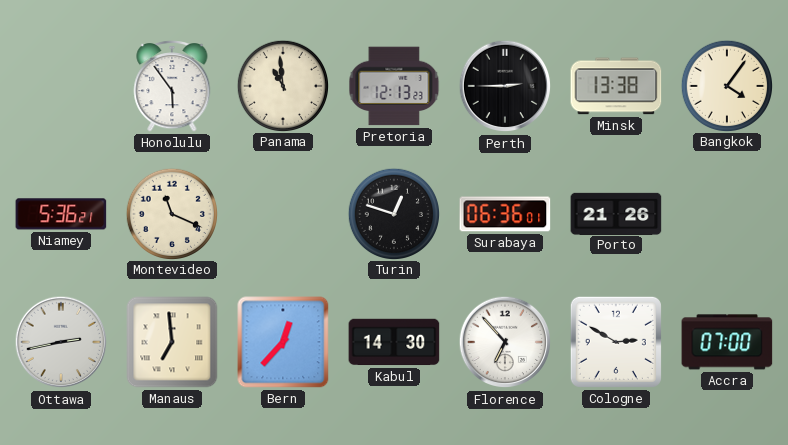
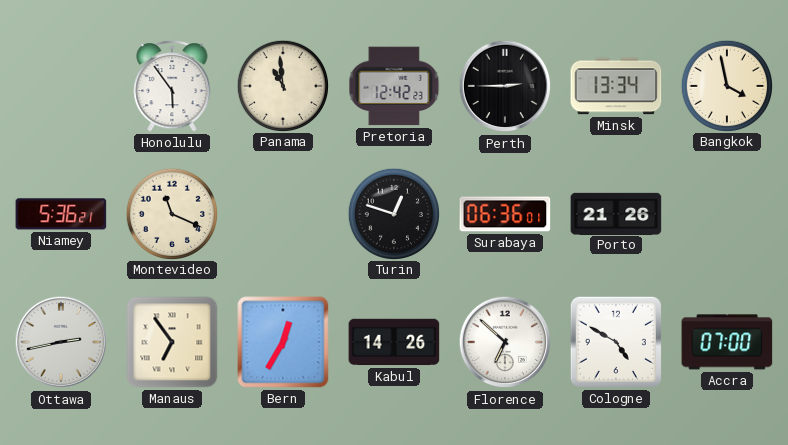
Pretoria: 12:13 -> 12:42
Minsk: 13:38 -> 13:34
Bangkok: 4:06 -> 3:58
Manaus: 6:59 -> 6:54
Bern: 12:37 -> 12:35
Kabul: 14:30 -> 14:26
Florence: 6:53 -> 6:52
Cologne: 2:50 -> 4:50
